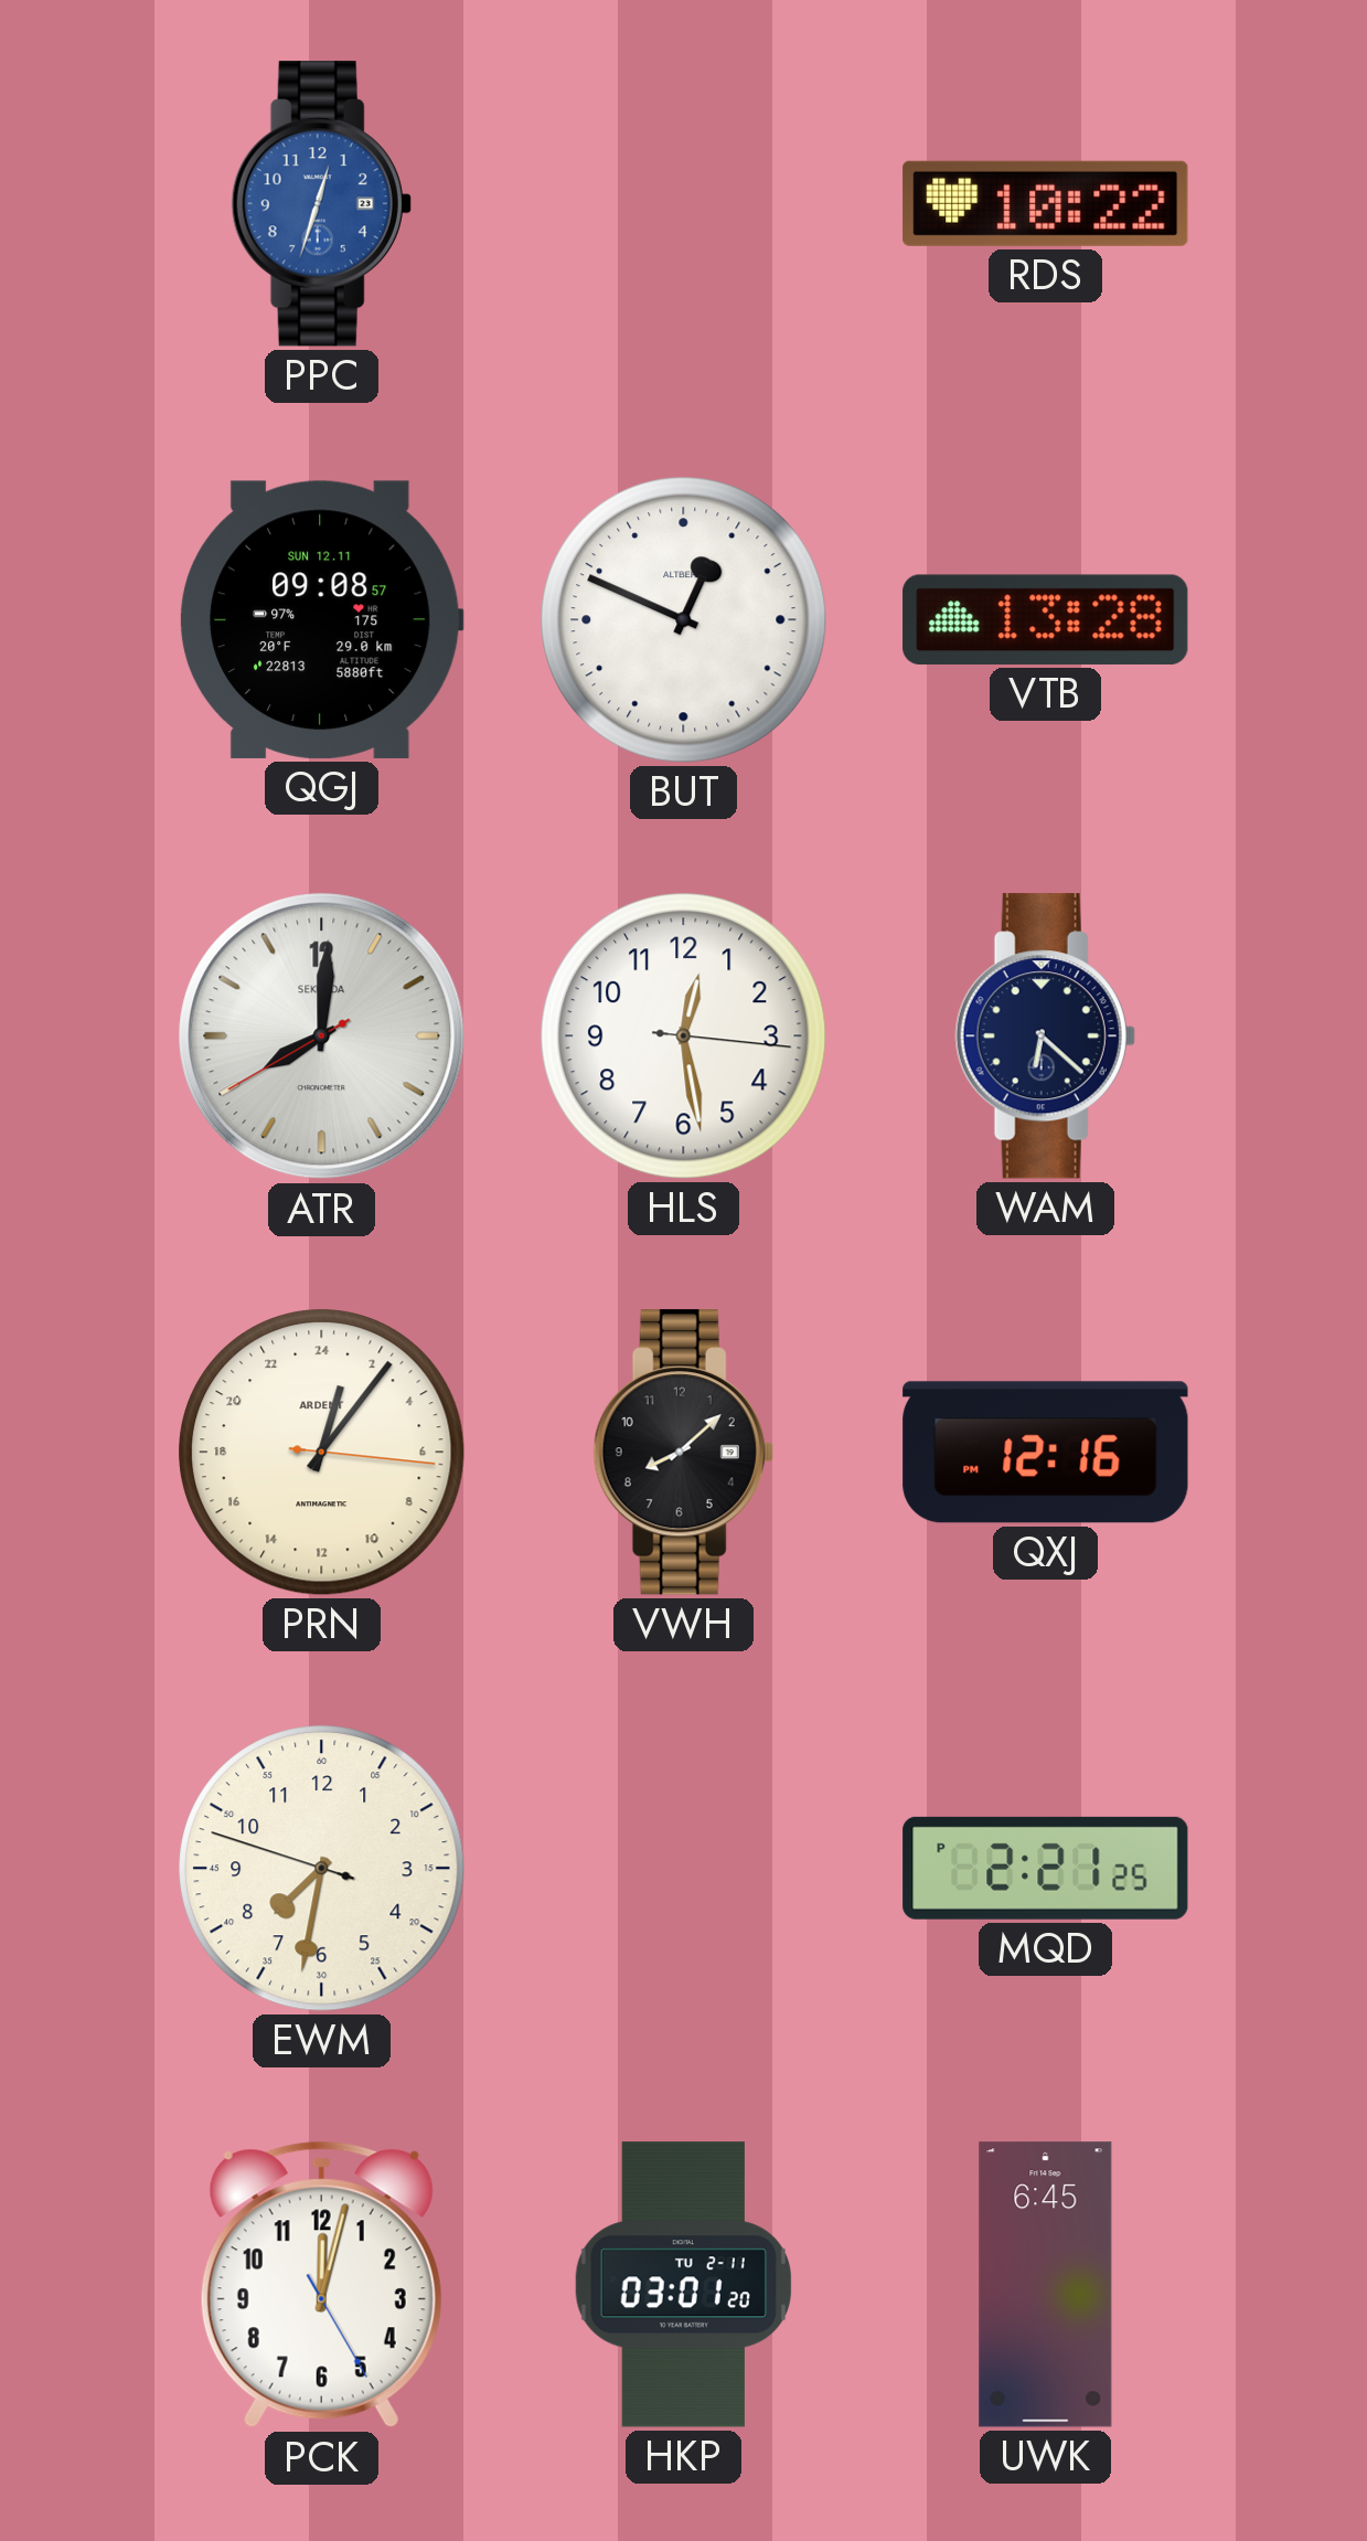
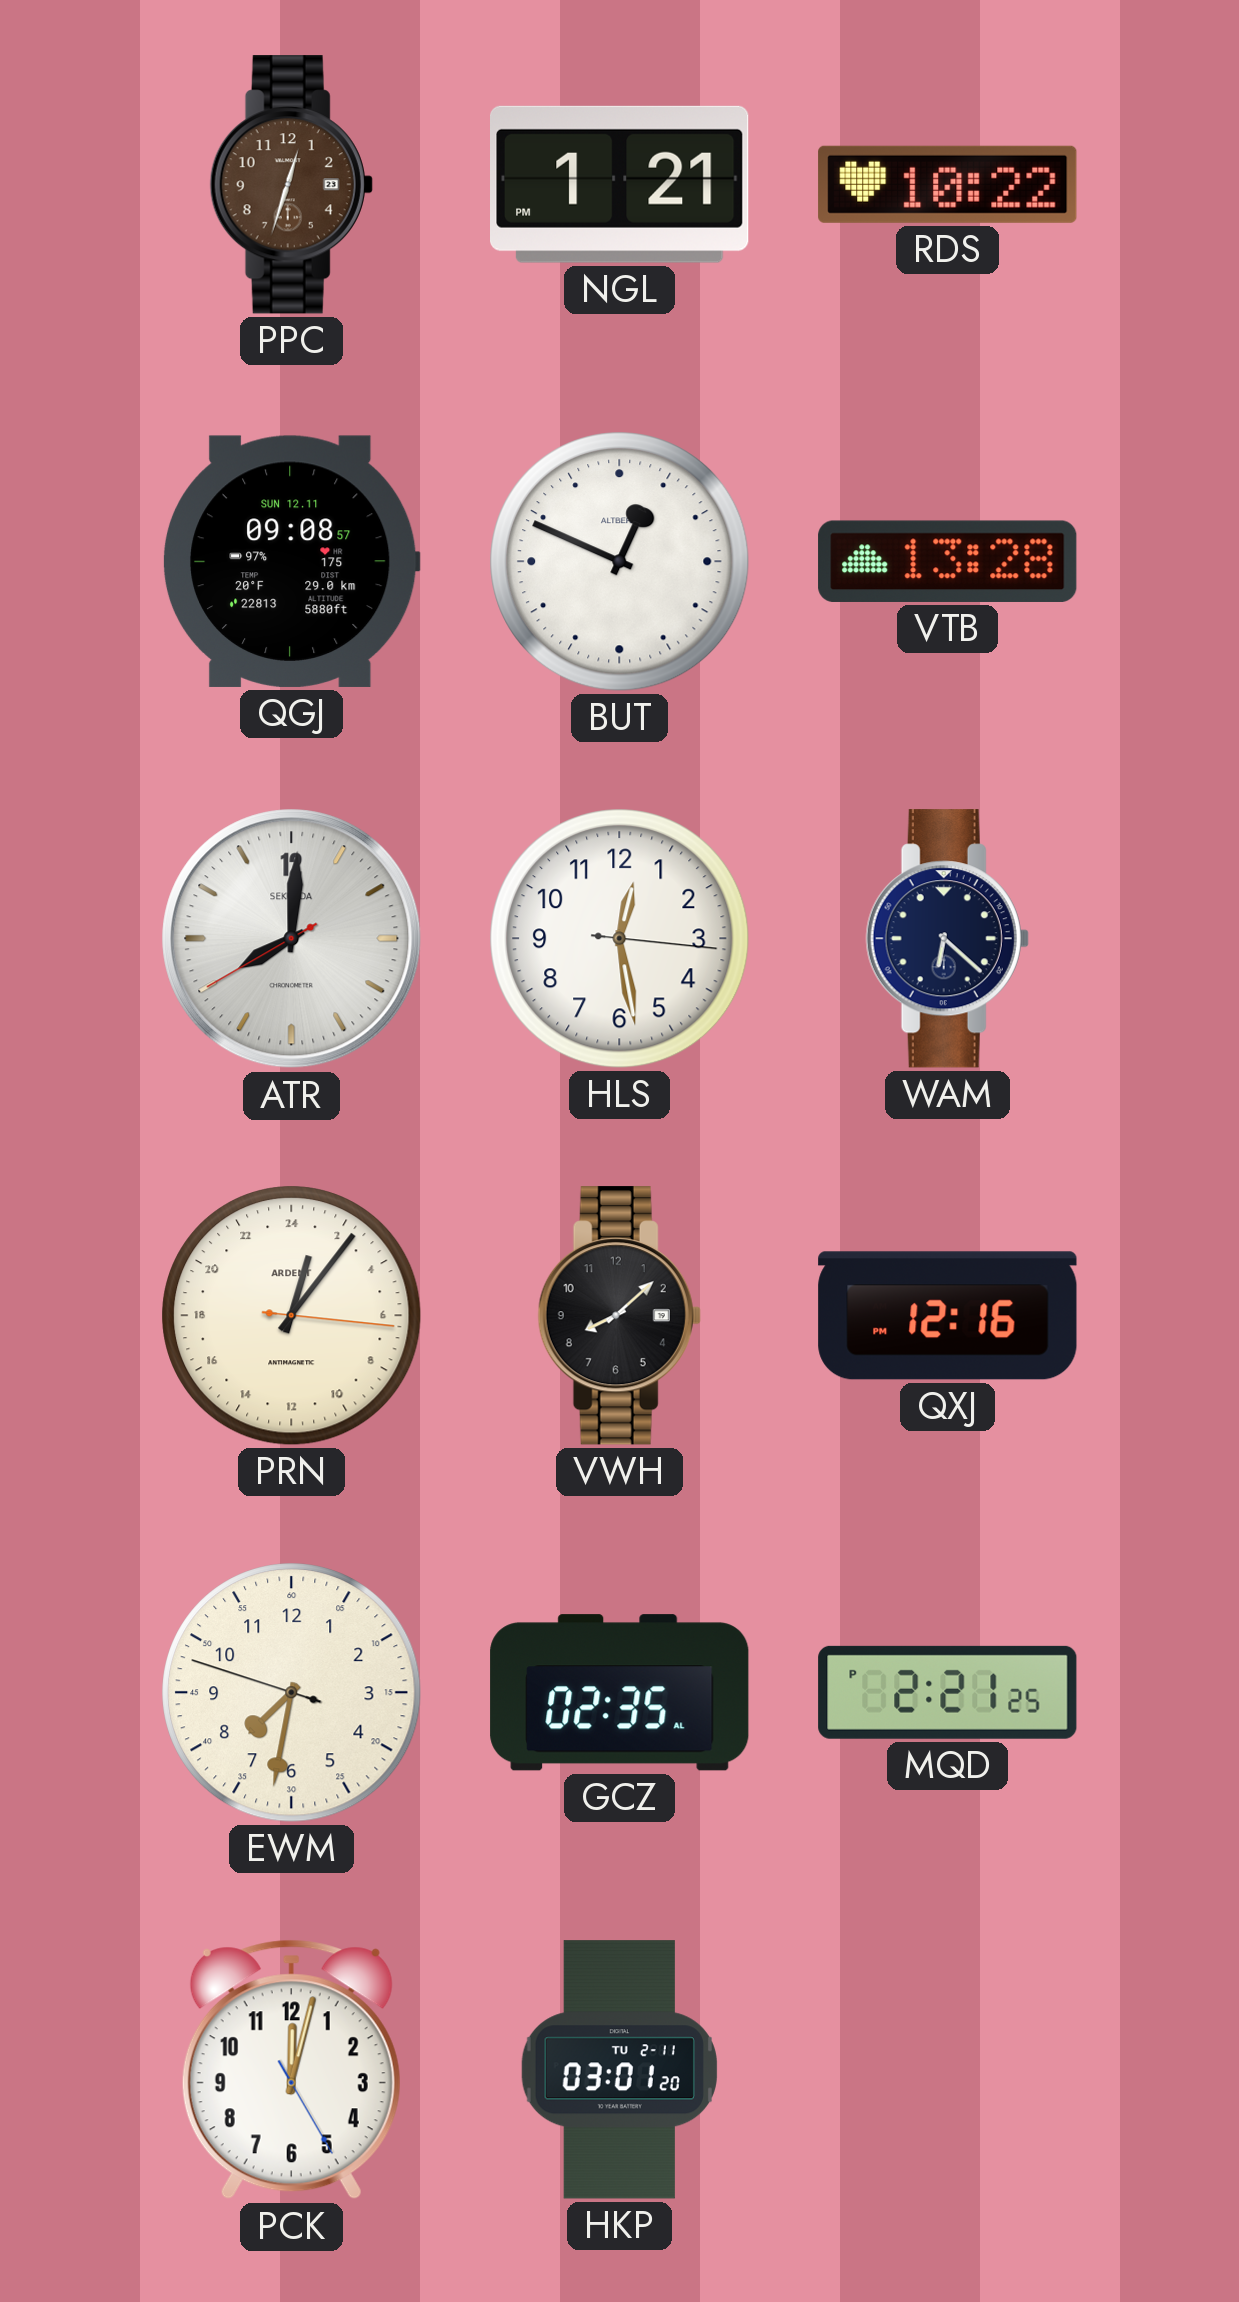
PPC dial: blue -> brown
NGL: none -> 1:21
GCZ: none -> 02:35
UWK: 6:45 -> none
